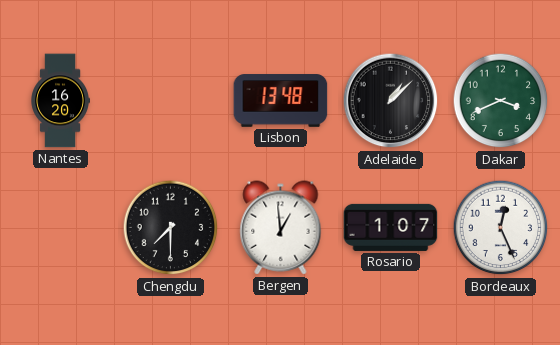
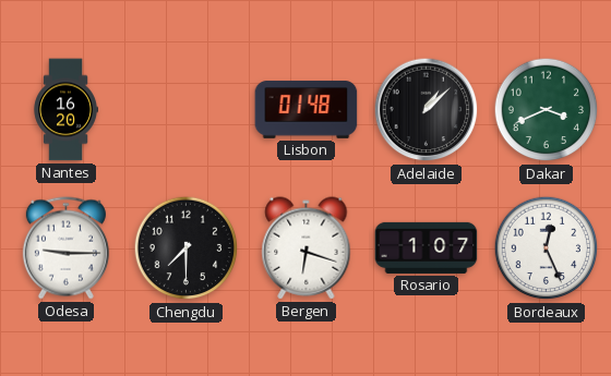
Lisbon: 13:48 -> 01:48
Odesa: none -> 9:15
Bergen: 12:59 -> 6:18
